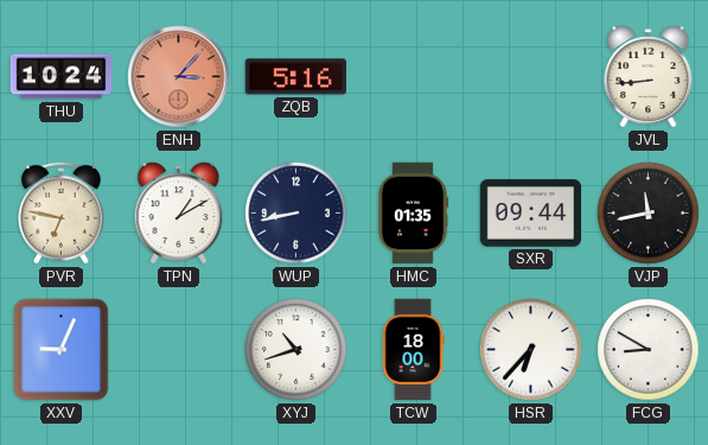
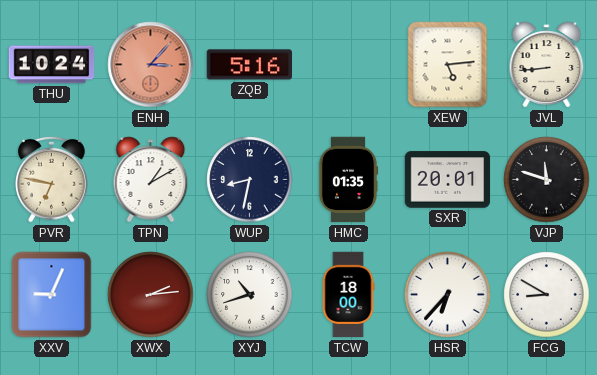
XEW: none -> 5:14
WUP: 8:43 -> 8:32
SXR: 09:44 -> 20:01
VJP: 11:43 -> 11:48
XWX: none -> 2:14
